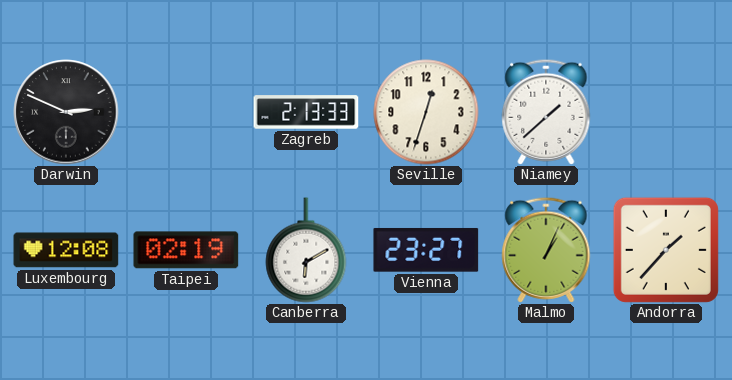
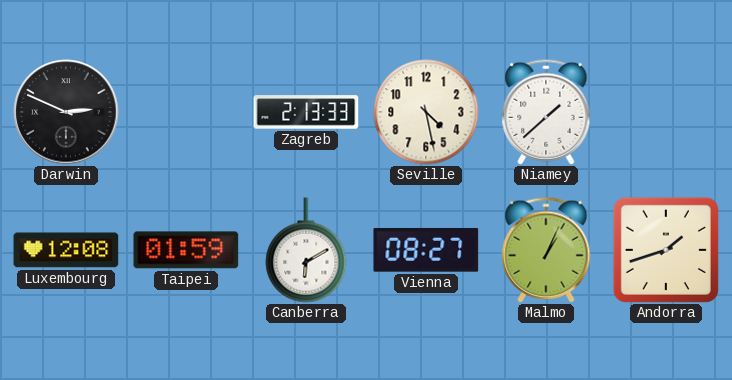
Seville: 12:33 -> 4:28
Taipei: 02:19 -> 01:59
Vienna: 23:27 -> 08:27
Andorra: 1:37 -> 1:42
